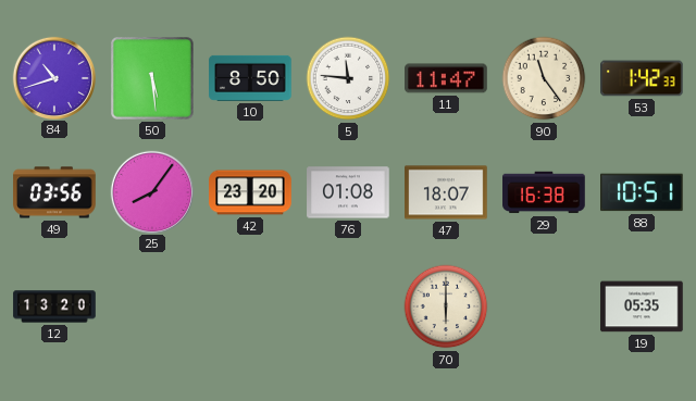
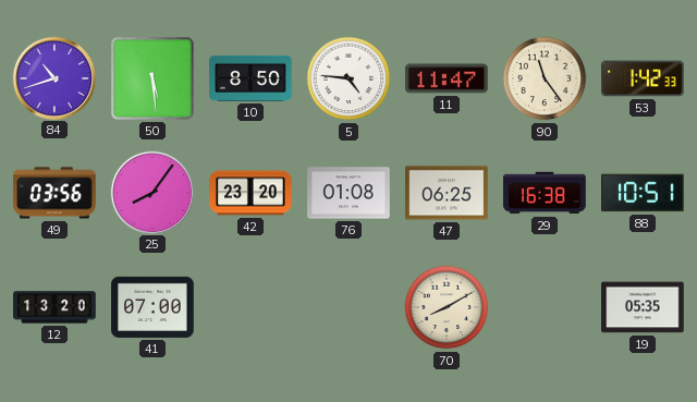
5: 11:46 -> 4:46
47: 18:07 -> 06:25
41: none -> 07:00
70: 6:00 -> 8:10
